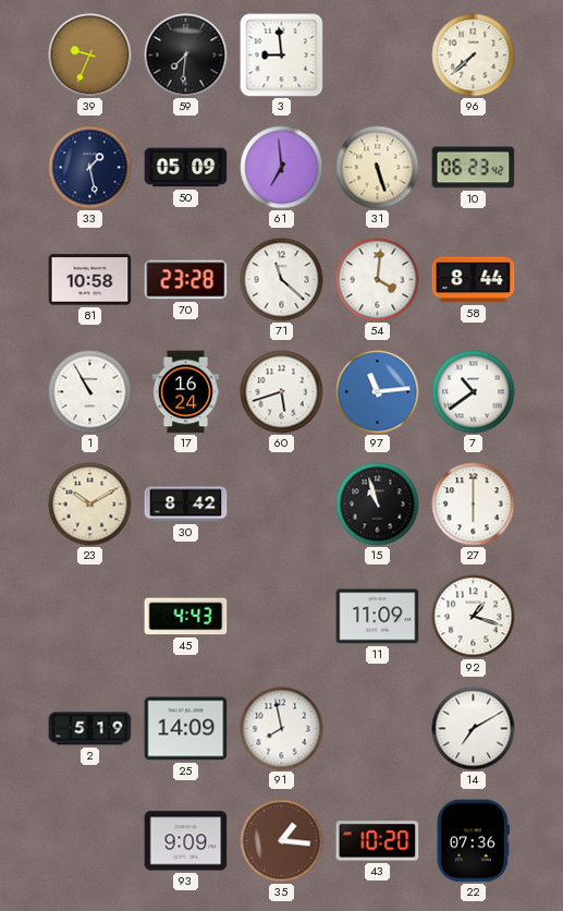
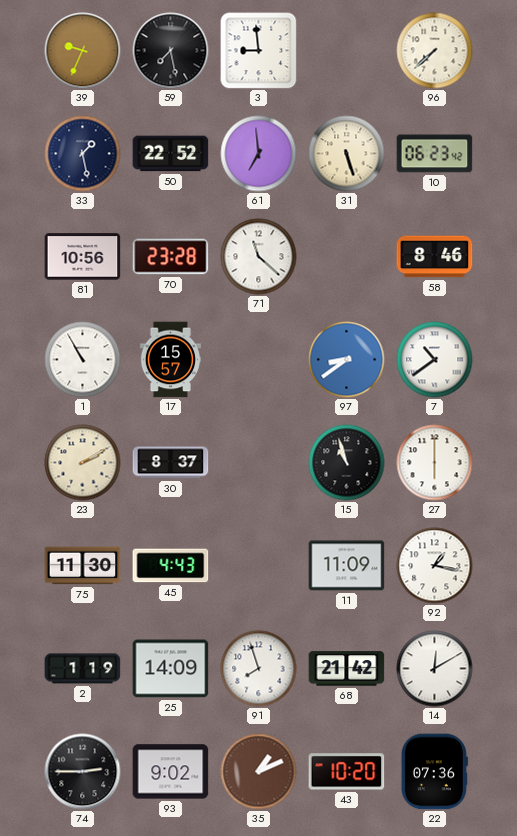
59: 7:31 -> 7:28
50: 05:09 -> 22:52
81: 10:58 -> 10:56
54: 4:01 -> none
58: 8:44 -> 8:46
17: 16:24 -> 15:57
60: 5:42 -> none
97: 11:14 -> 8:39
23: 10:10 -> 2:10
30: 8:42 -> 8:37
75: none -> 11:30
92: 1:18 -> 1:17
2: 5:19 -> 1:19
91: 7:58 -> 7:57
68: none -> 21:42
14: 7:10 -> 12:10
74: none -> 2:45
93: 9:09 -> 9:02
35: 1:16 -> 1:11
